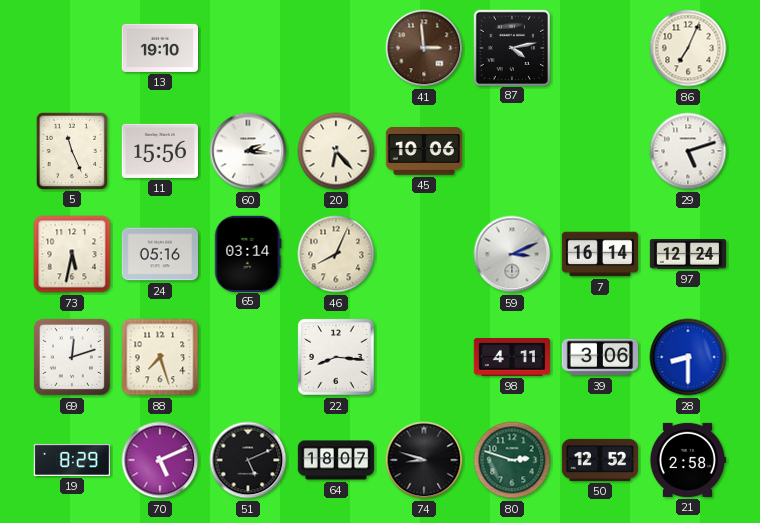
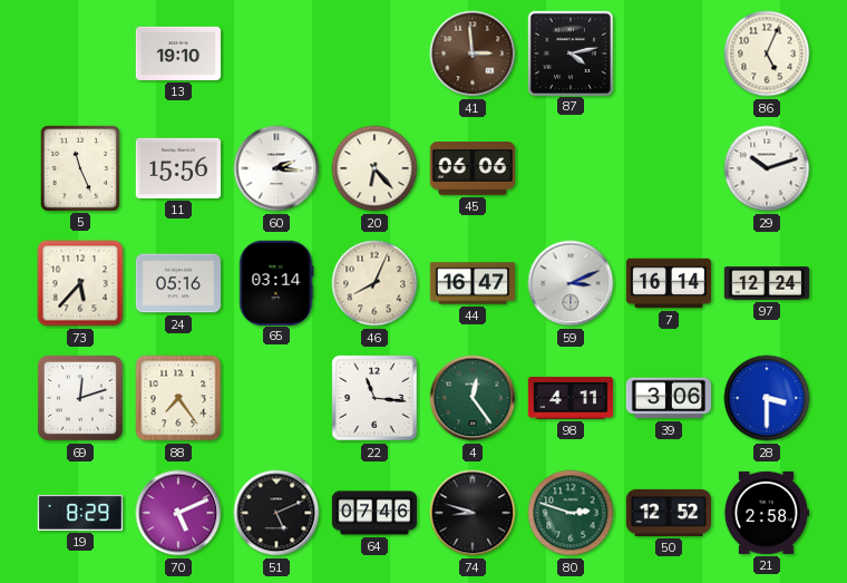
86: 7:04 -> 5:04
45: 10:06 -> 06:06
29: 5:12 -> 10:12
73: 5:32 -> 5:37
44: none -> 16:47
88: 7:27 -> 7:24
22: 8:16 -> 11:16
4: none -> 12:24
28: 8:30 -> 3:30
64: 18:07 -> 07:46
